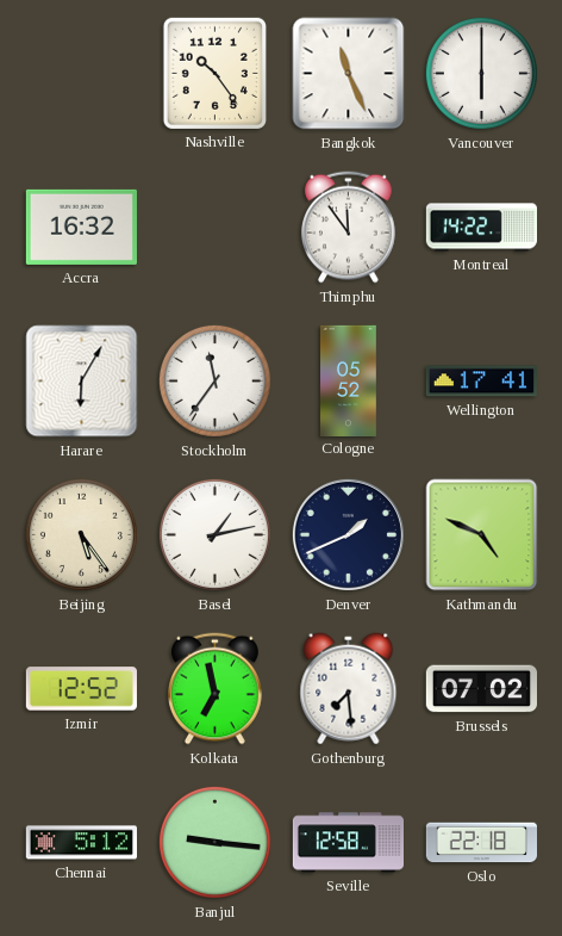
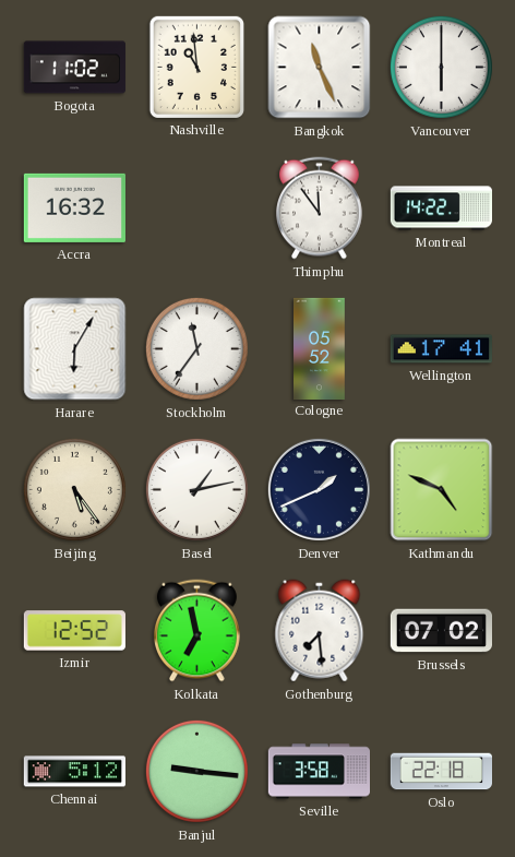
Bogota: none -> 11:02
Nashville: 10:24 -> 10:59
Seville: 12:58 -> 3:58
